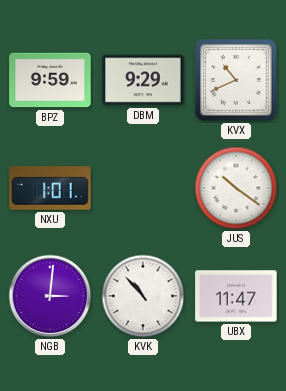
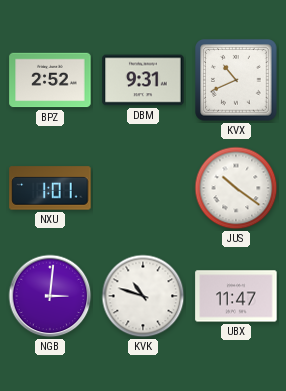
BPZ: 9:59 -> 2:52
DBM: 9:29 -> 9:31
KVK: 10:53 -> 10:48
